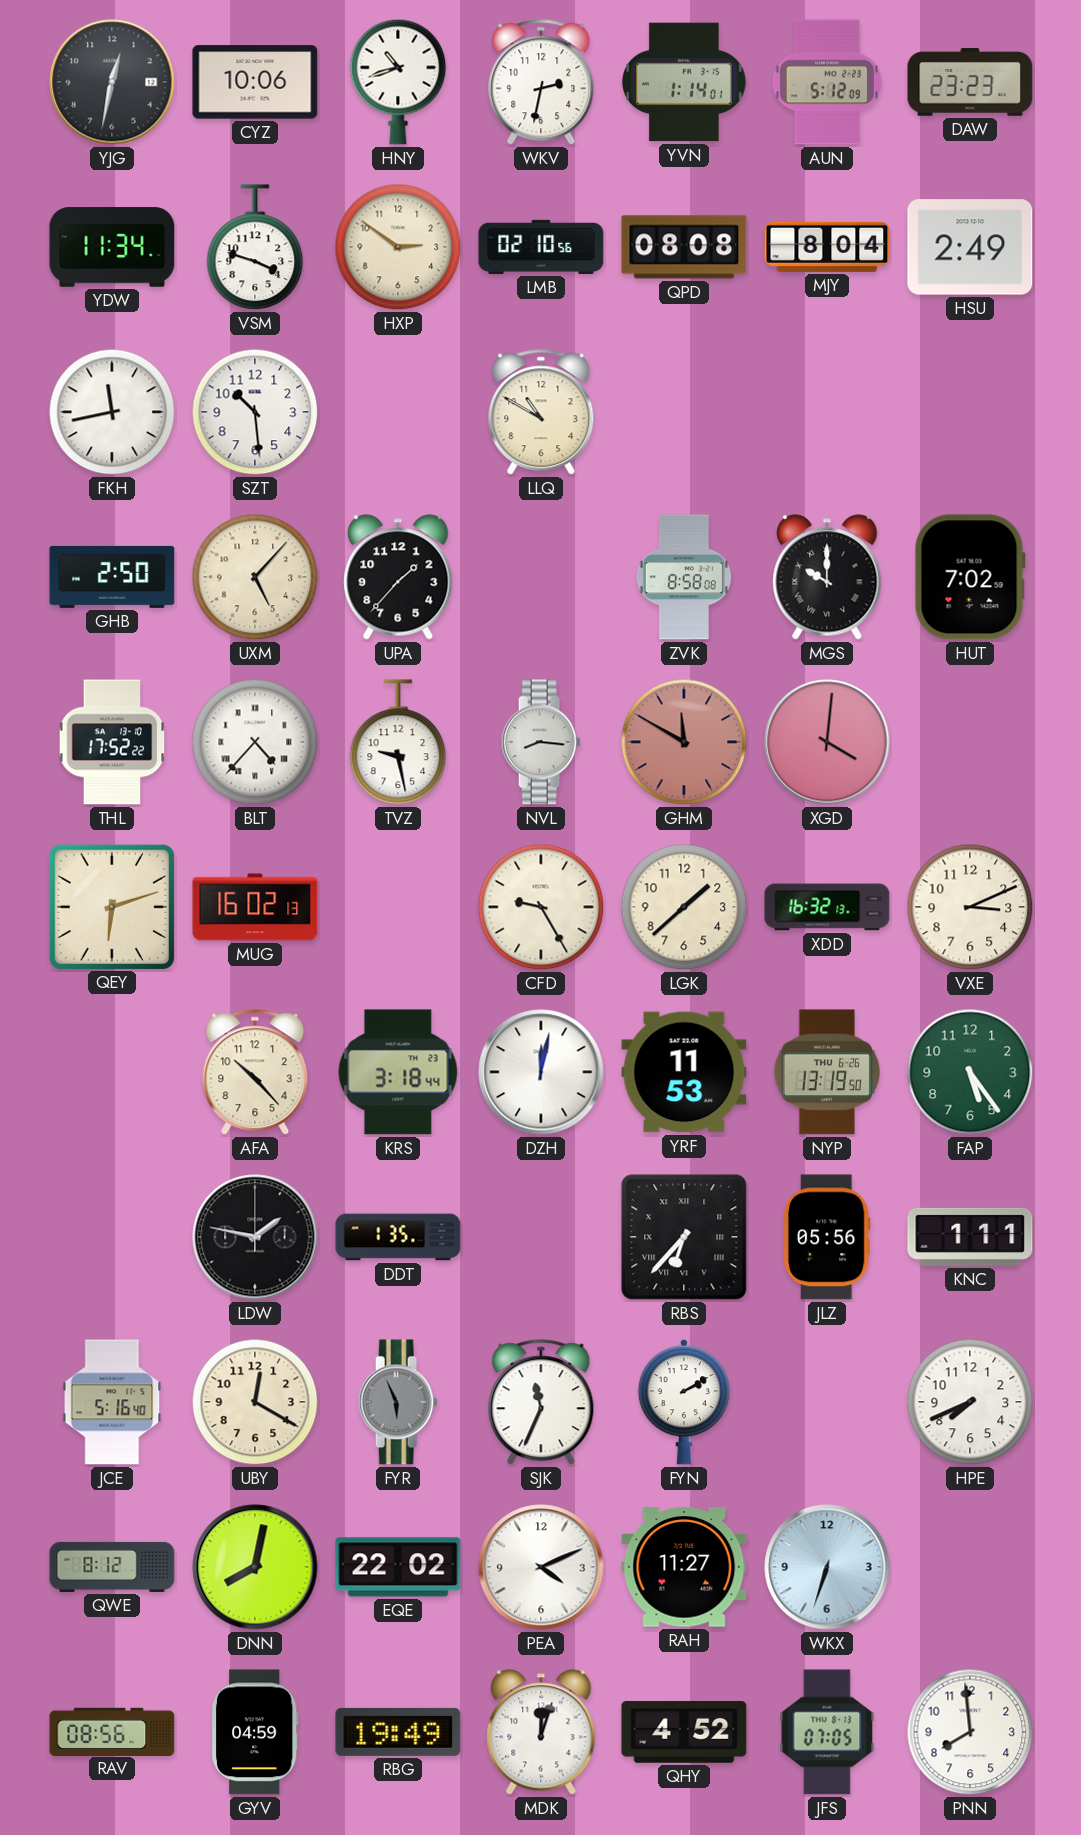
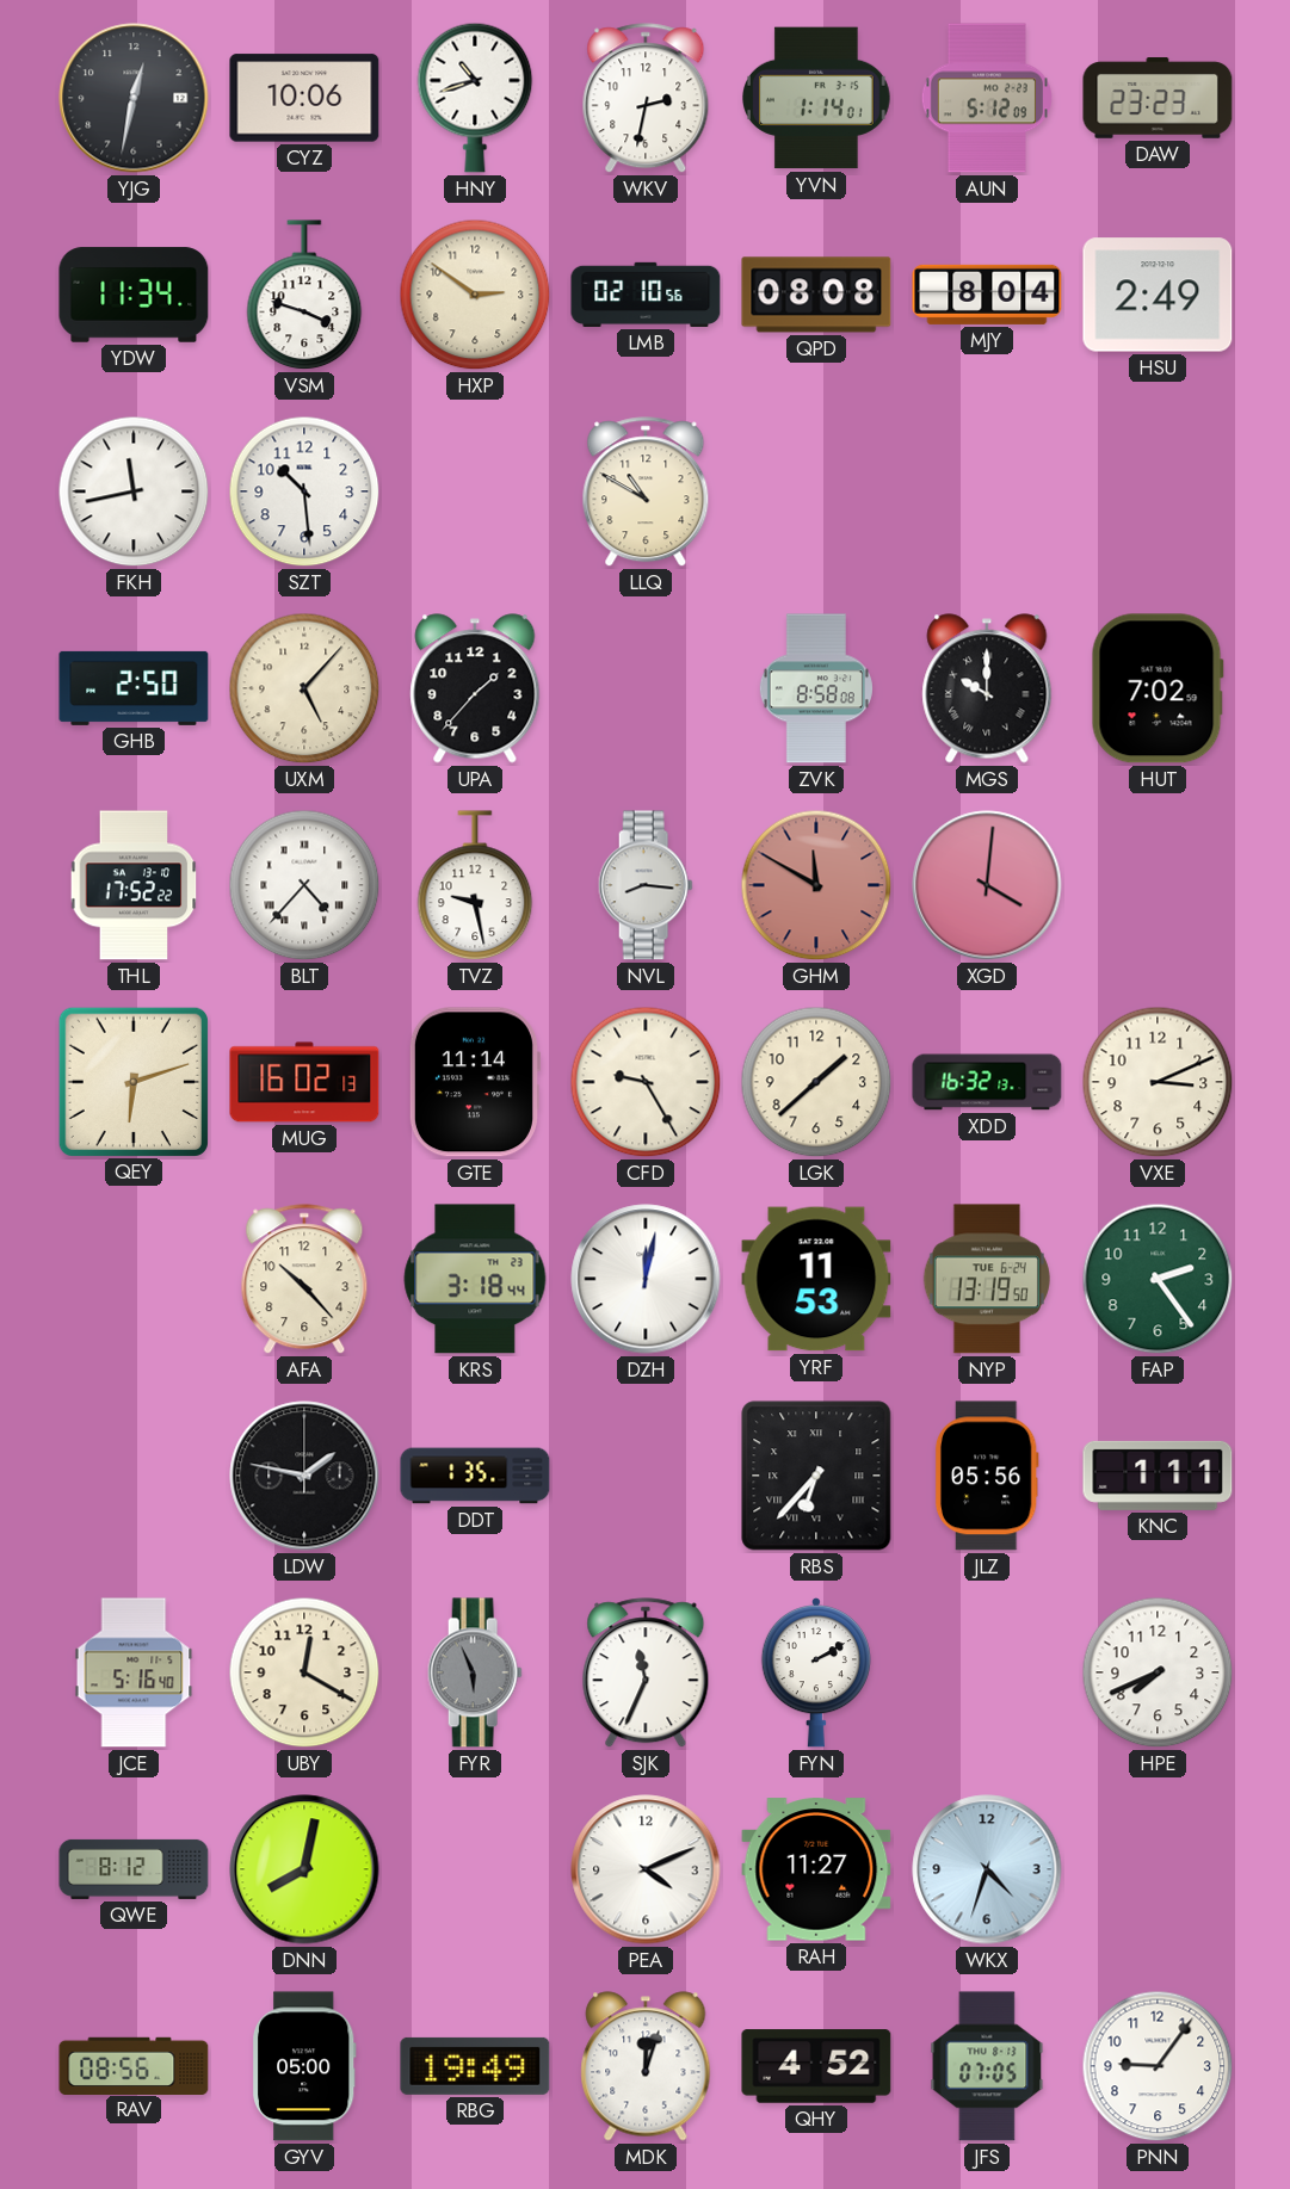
GTE: none -> 11:14
NYP date: THU 6-26 -> TUE 6-24
FAP: 5:24 -> 2:24
EQE: 22:02 -> none
WKX: 6:33 -> 4:33
GYV: 04:59 -> 05:00
PNN: 7:59 -> 9:06
